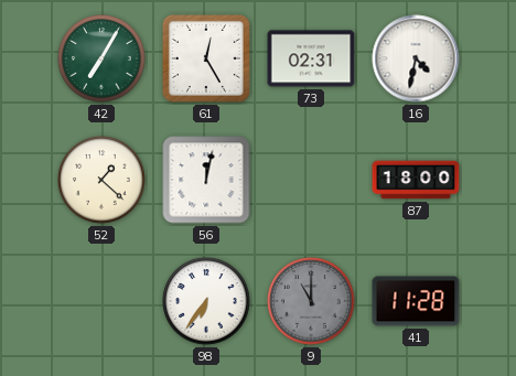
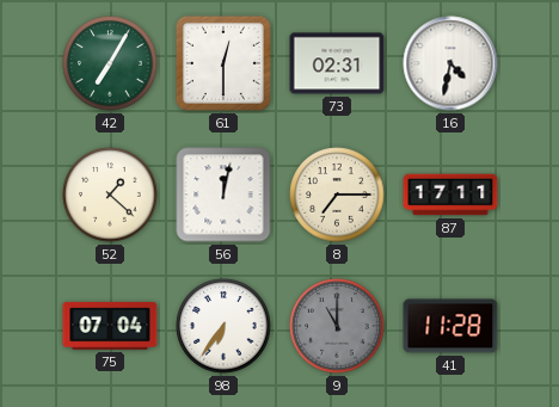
61: 12:25 -> 12:30
8: none -> 7:15
87: 18:00 -> 17:11
75: none -> 07:04
